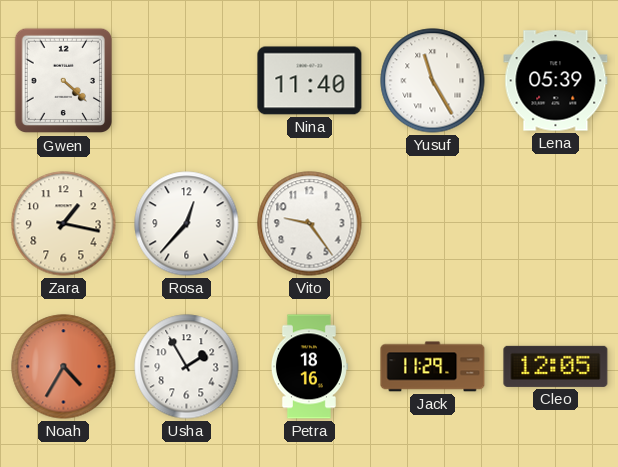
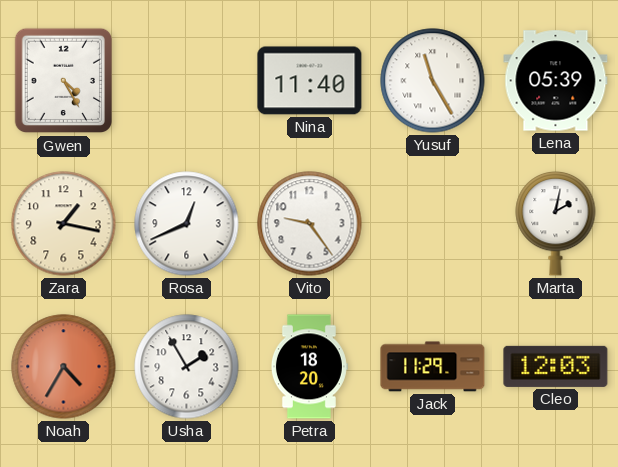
Gwen: 4:22 -> 4:25
Rosa: 12:37 -> 12:41
Marta: none -> 2:02
Petra: 18:16 -> 18:20
Cleo: 12:05 -> 12:03
